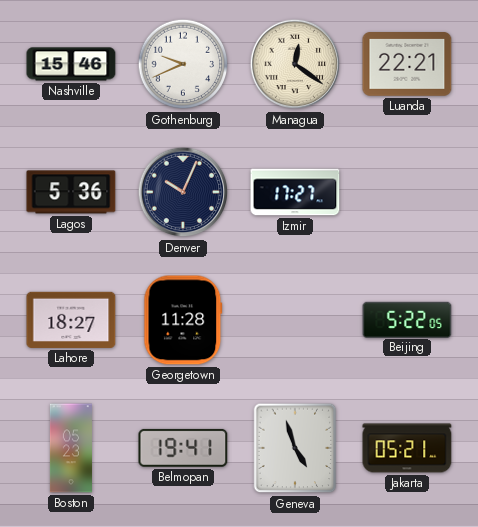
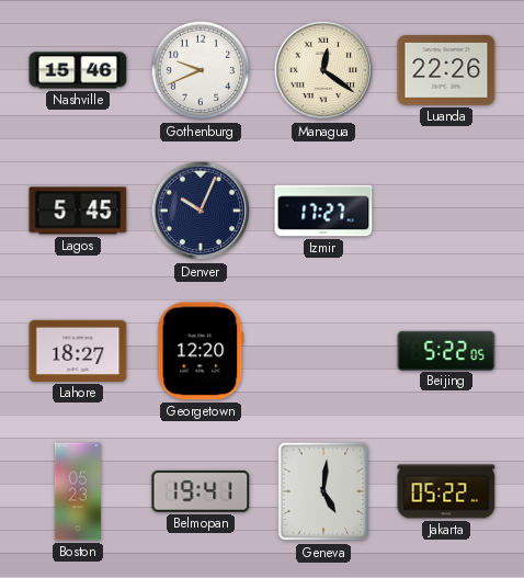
Luanda: 22:21 -> 22:26
Lagos: 5:36 -> 5:45
Georgetown: 11:28 -> 12:20
Geneva: 4:57 -> 5:01
Jakarta: 05:21 -> 05:22
